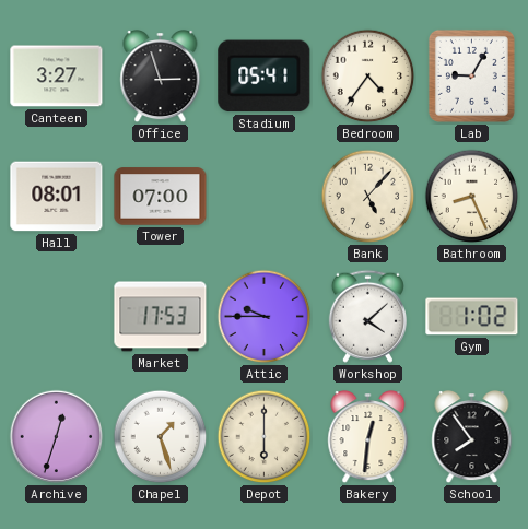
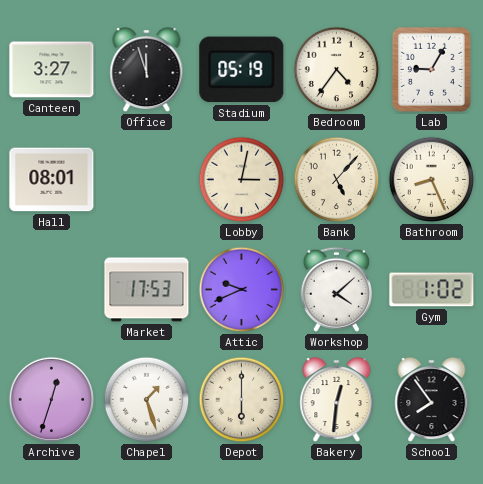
Office: 2:57 -> 11:57
Stadium: 05:41 -> 05:19
Tower: 07:00 -> none
Lobby: none -> 3:02
Attic: 9:45 -> 9:41
